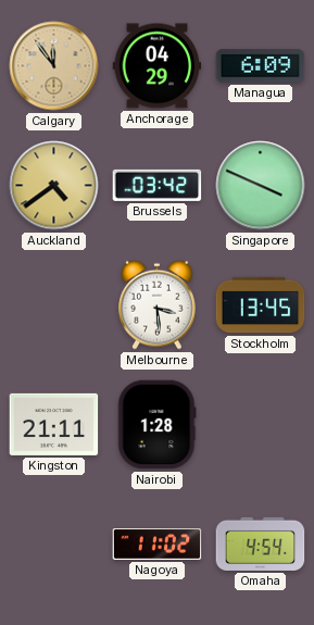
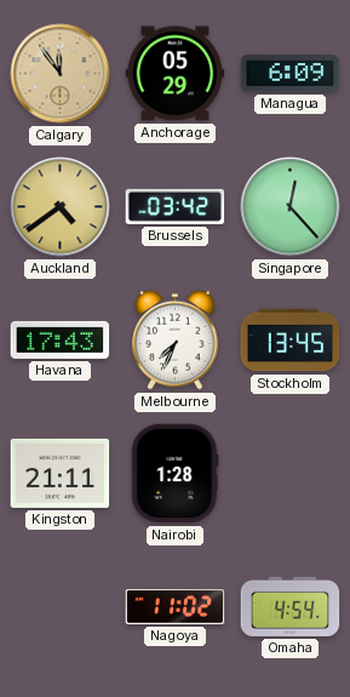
Anchorage: 04:29 -> 05:29
Singapore: 3:49 -> 12:23
Havana: none -> 17:43
Melbourne: 3:29 -> 7:34
